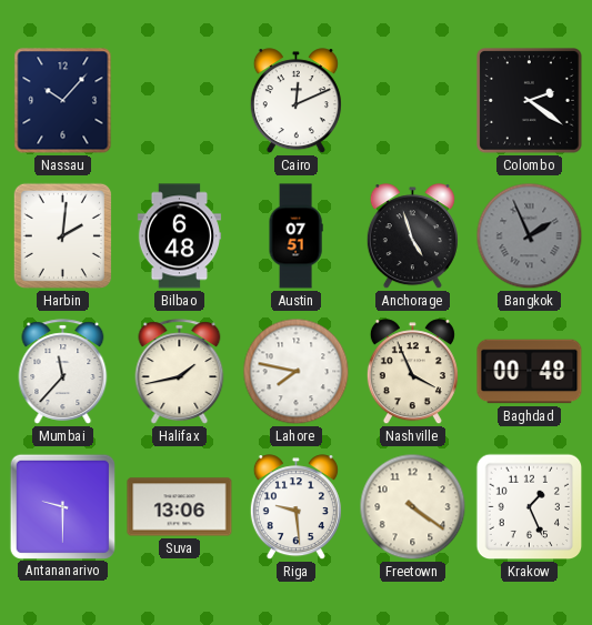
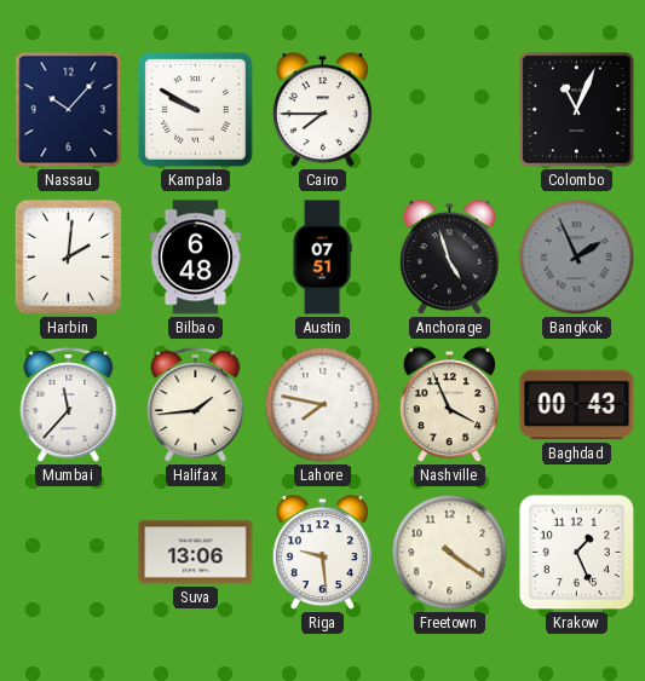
Kampala: none -> 9:50
Cairo: 12:11 -> 7:45
Colombo: 2:21 -> 11:04
Halifax: 1:43 -> 1:44
Baghdad: 00:48 -> 00:43
Antananarivo: 9:30 -> none
